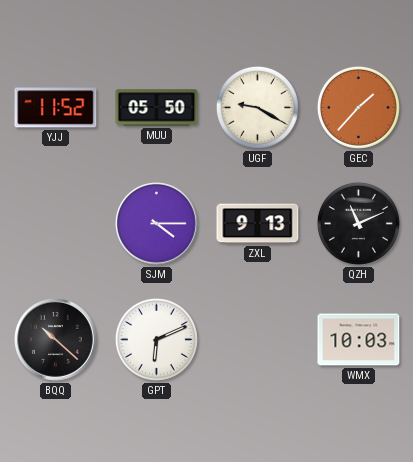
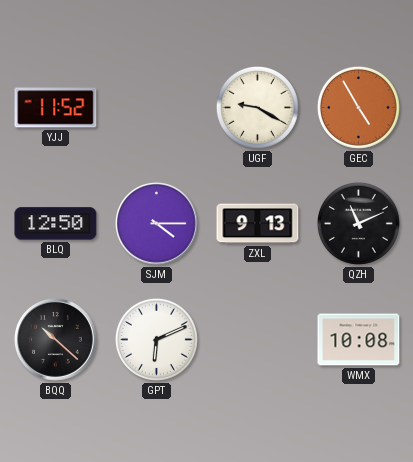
MUU: 05:50 -> none
GEC: 1:37 -> 4:55
BLQ: none -> 12:50
WMX: 10:03 -> 10:08
